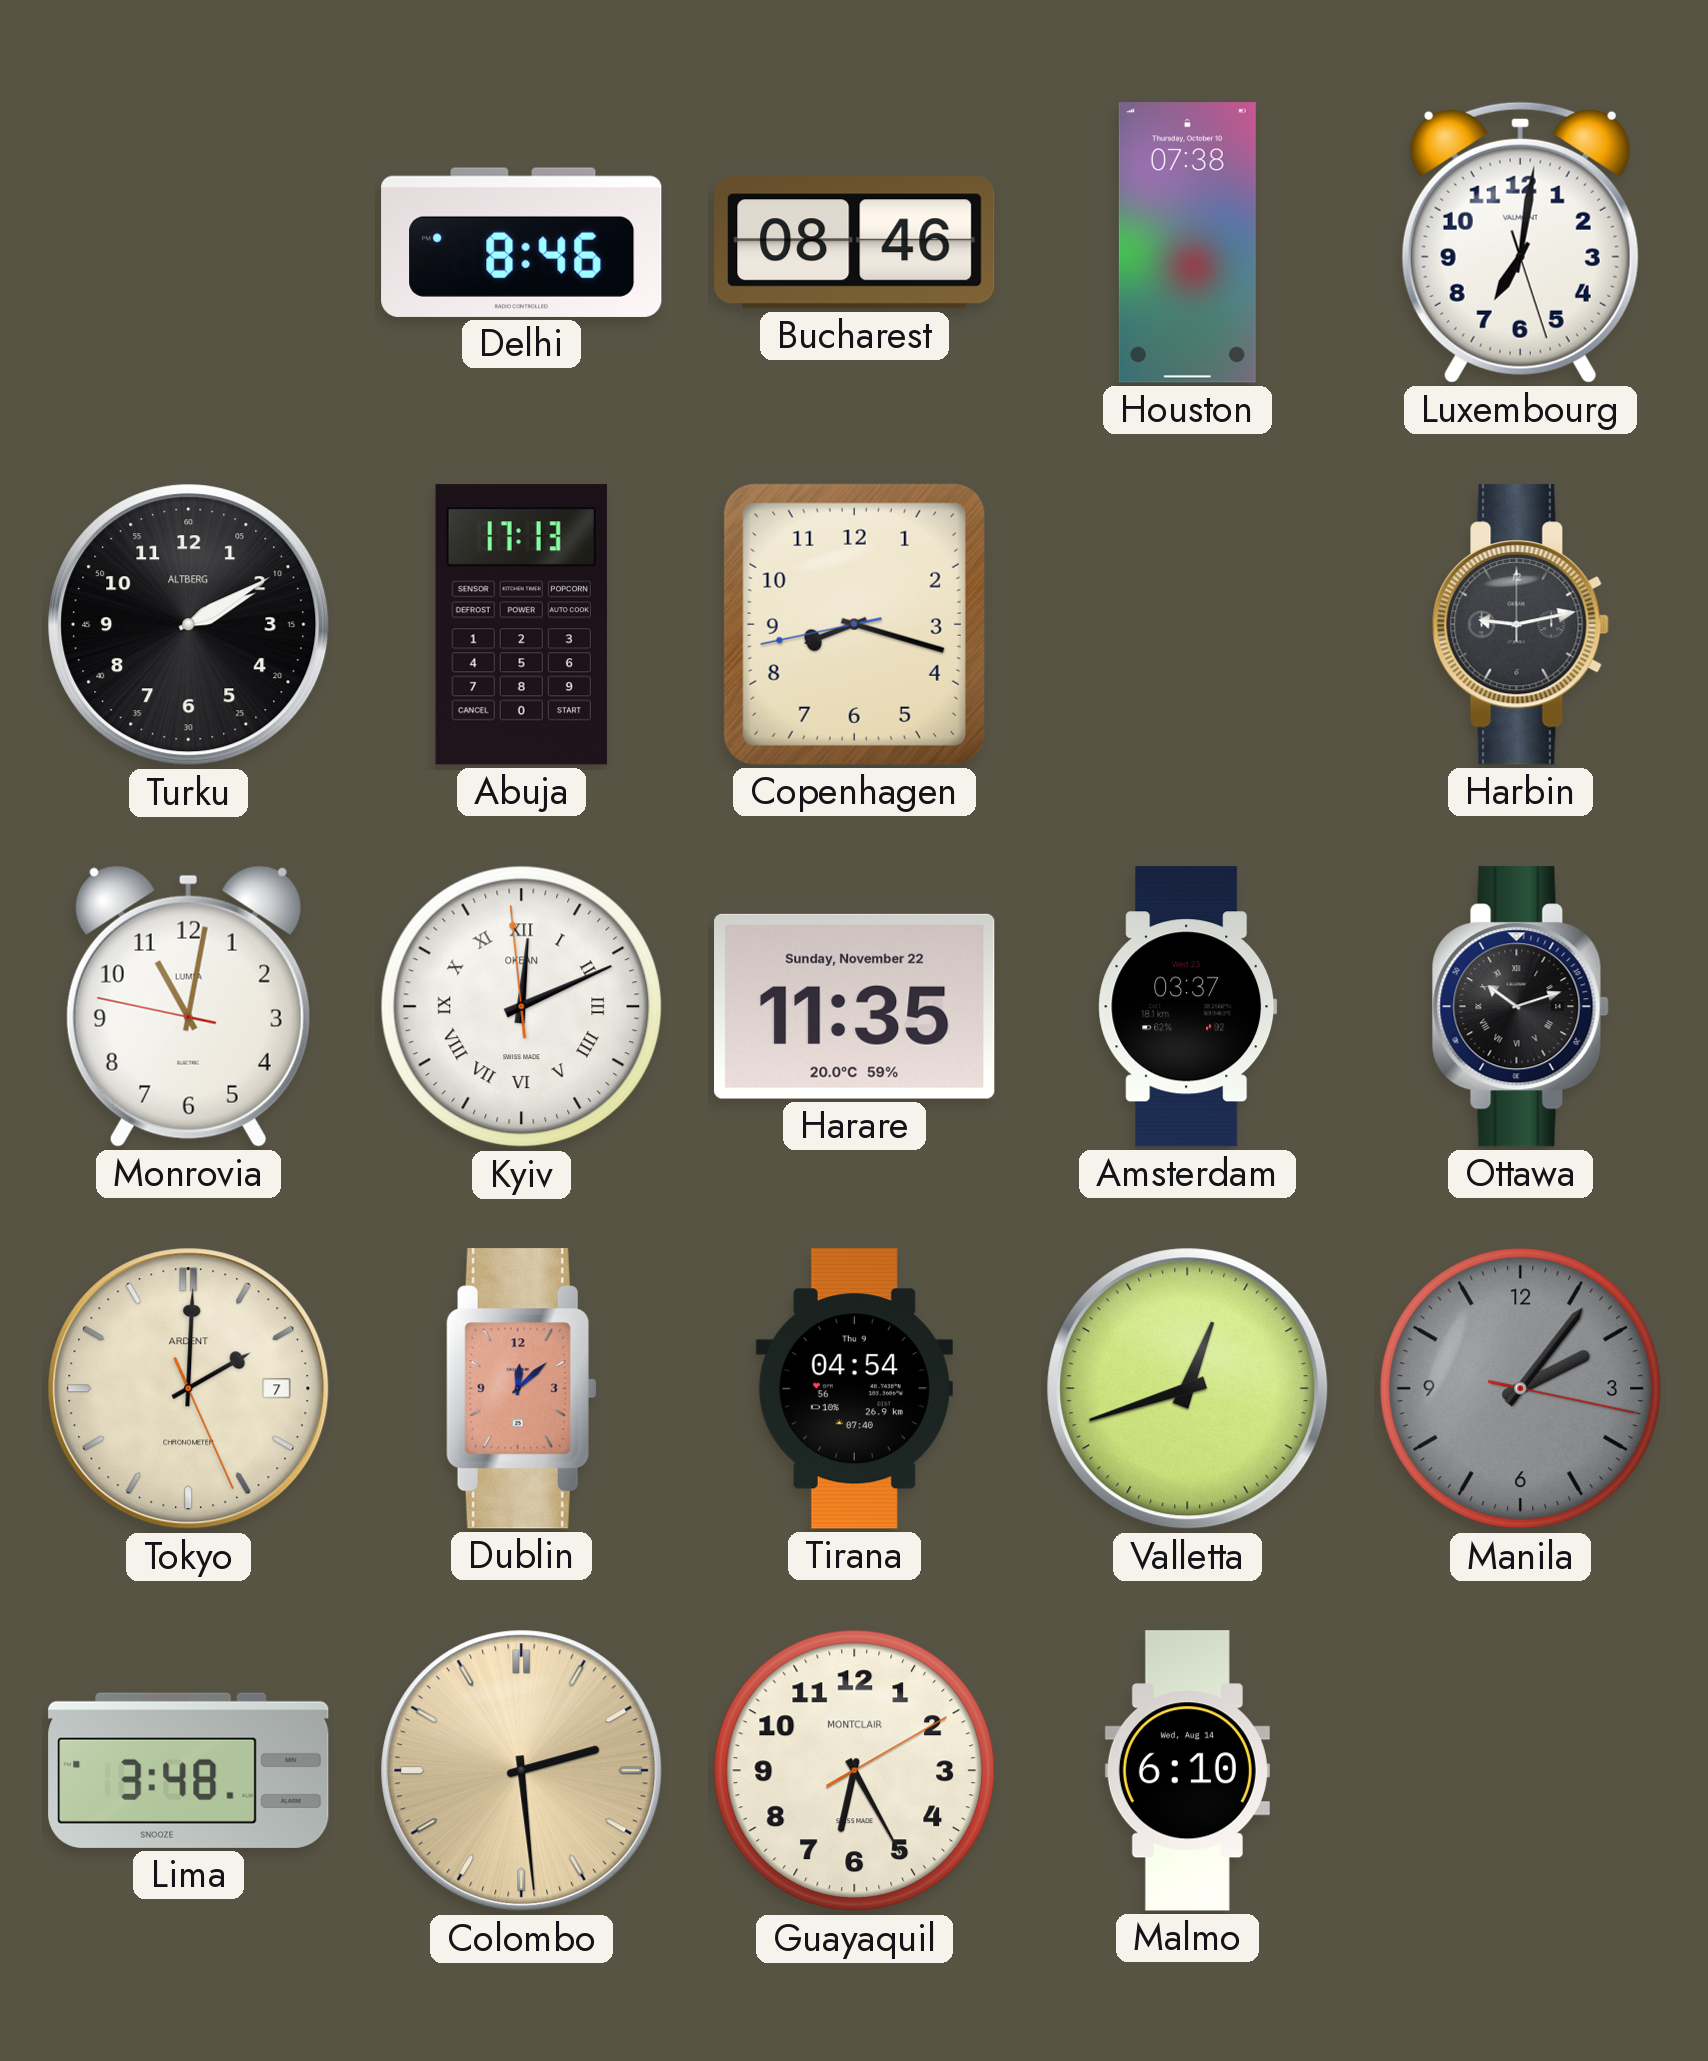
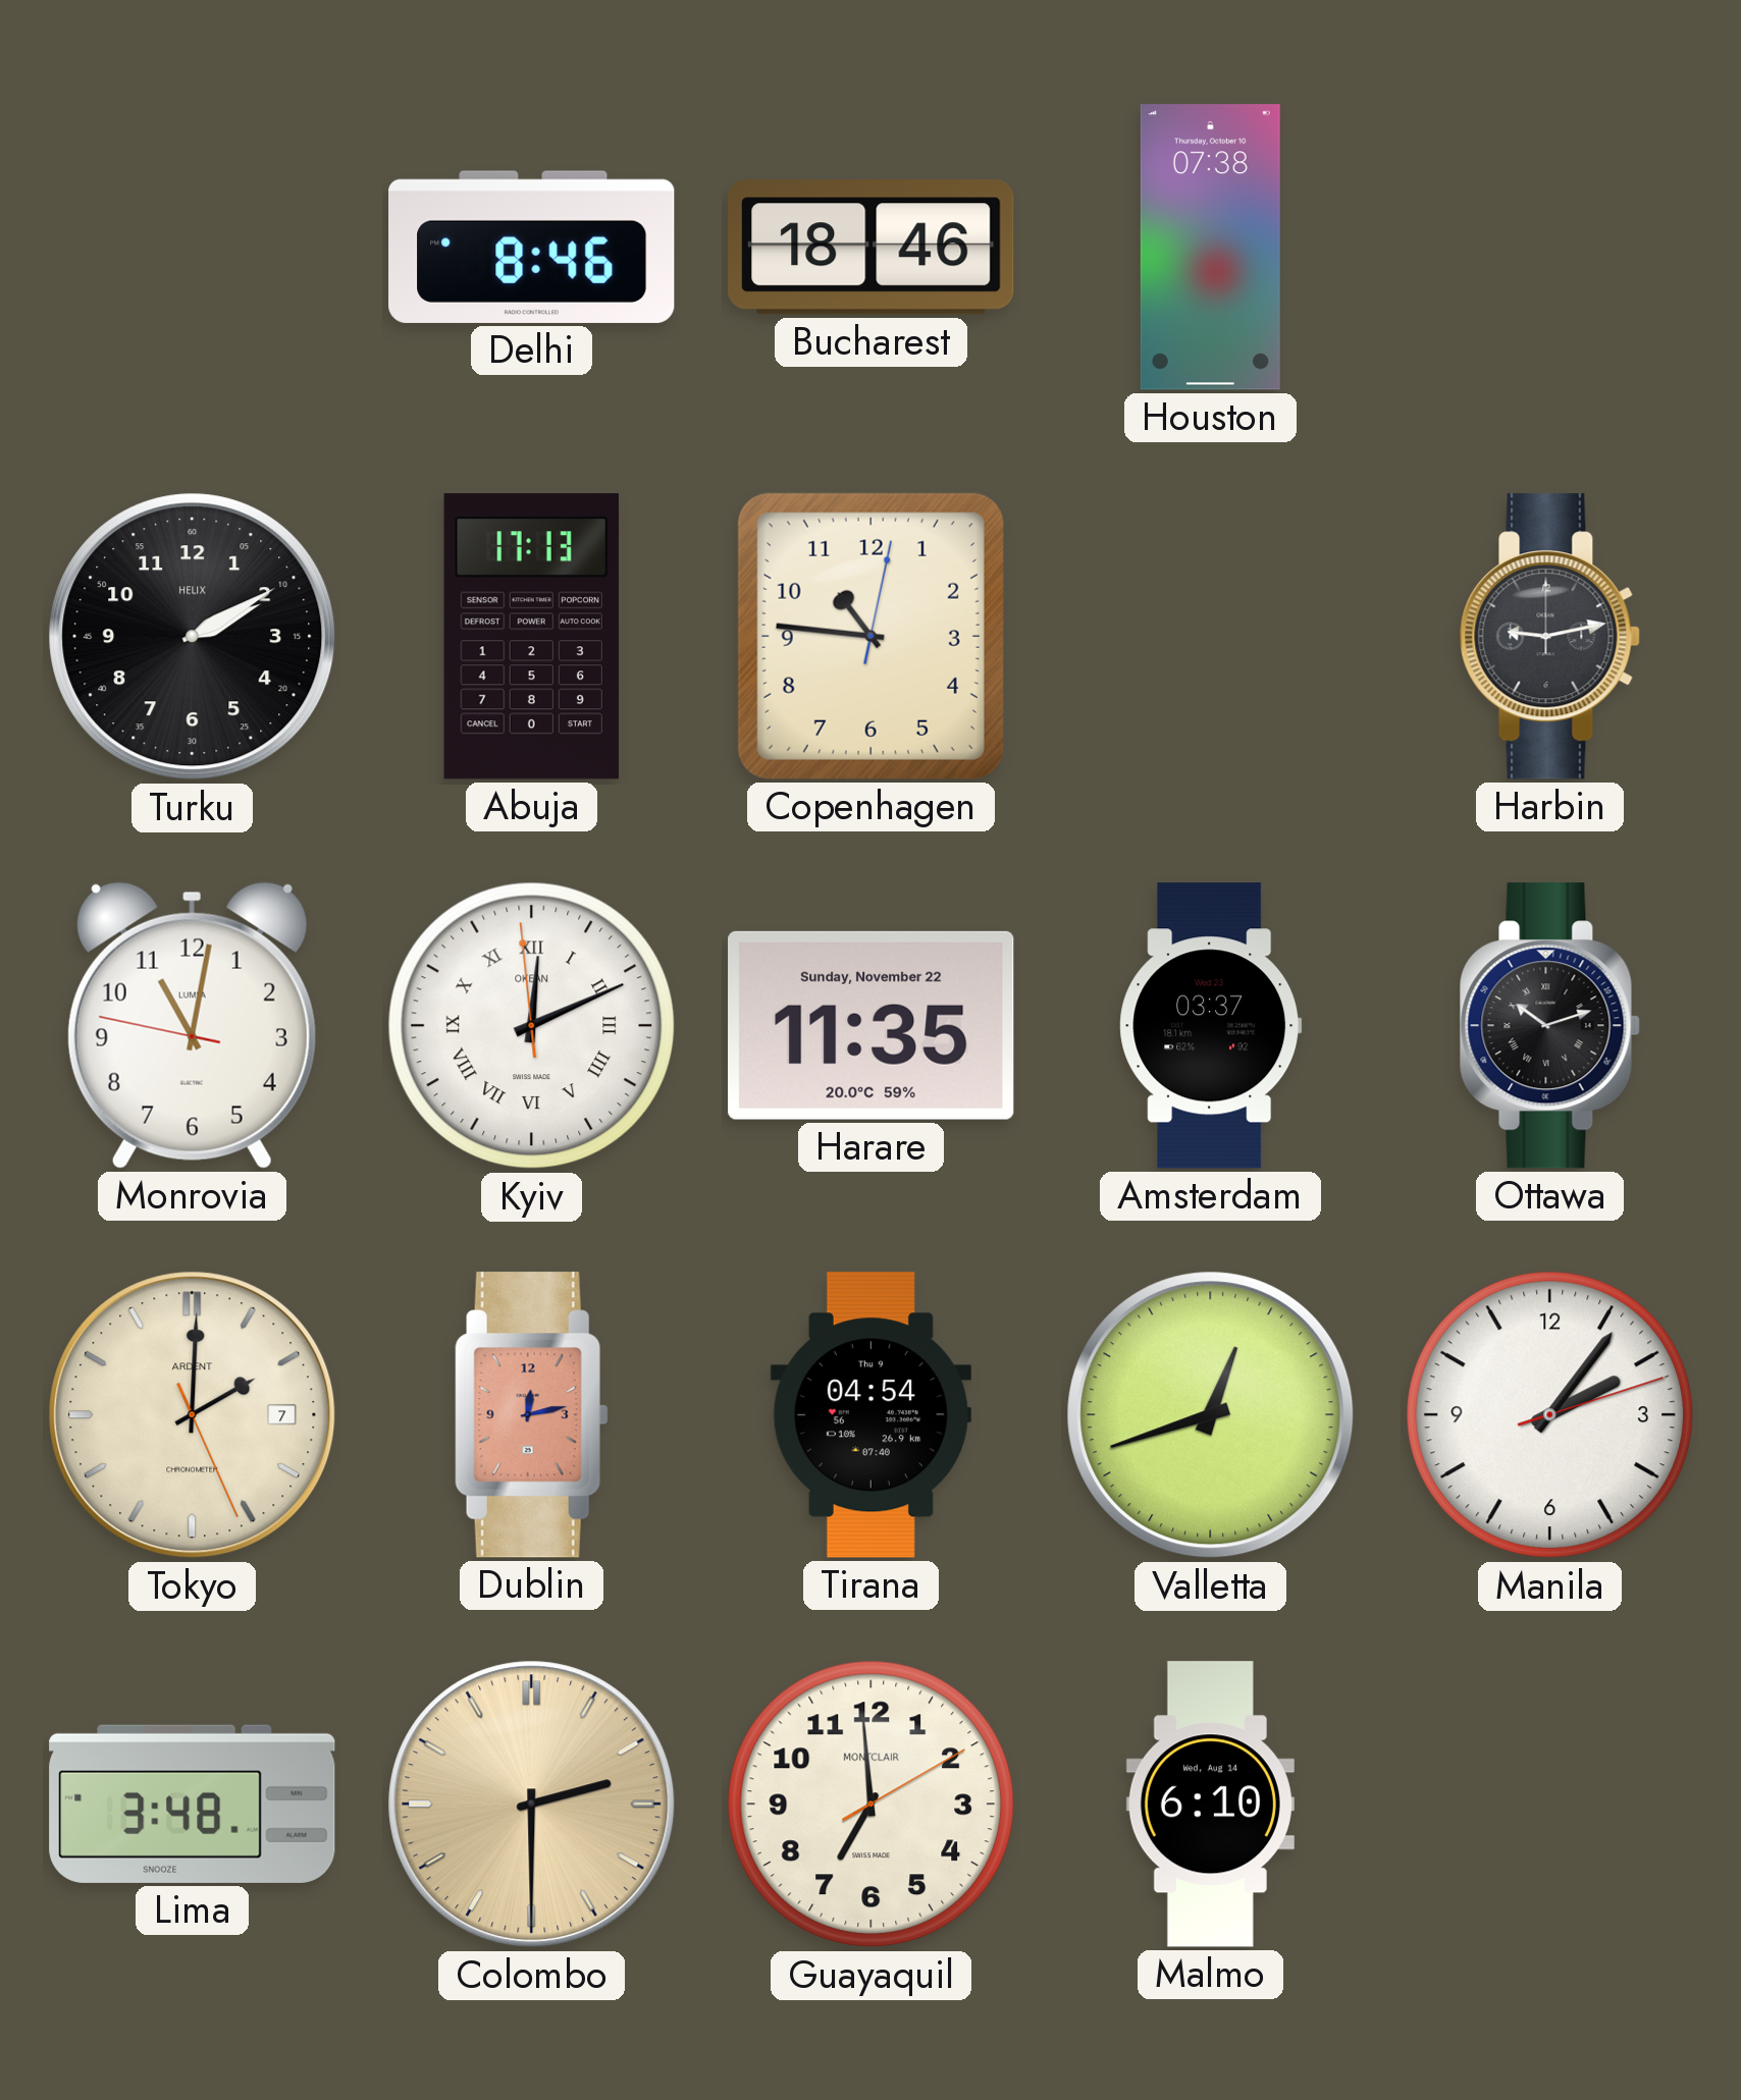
Bucharest: 08:46 -> 18:46
Luxembourg: 7:01 -> none
Turku brand: ALTBERG -> HELIX
Copenhagen: 8:17 -> 10:46
Dublin: 12:08 -> 12:13
Manila: 2:06:17 -> 2:06:12
Manila dial: grey -> white
Colombo: 2:29 -> 2:30
Guayaquil: 6:25 -> 6:59
